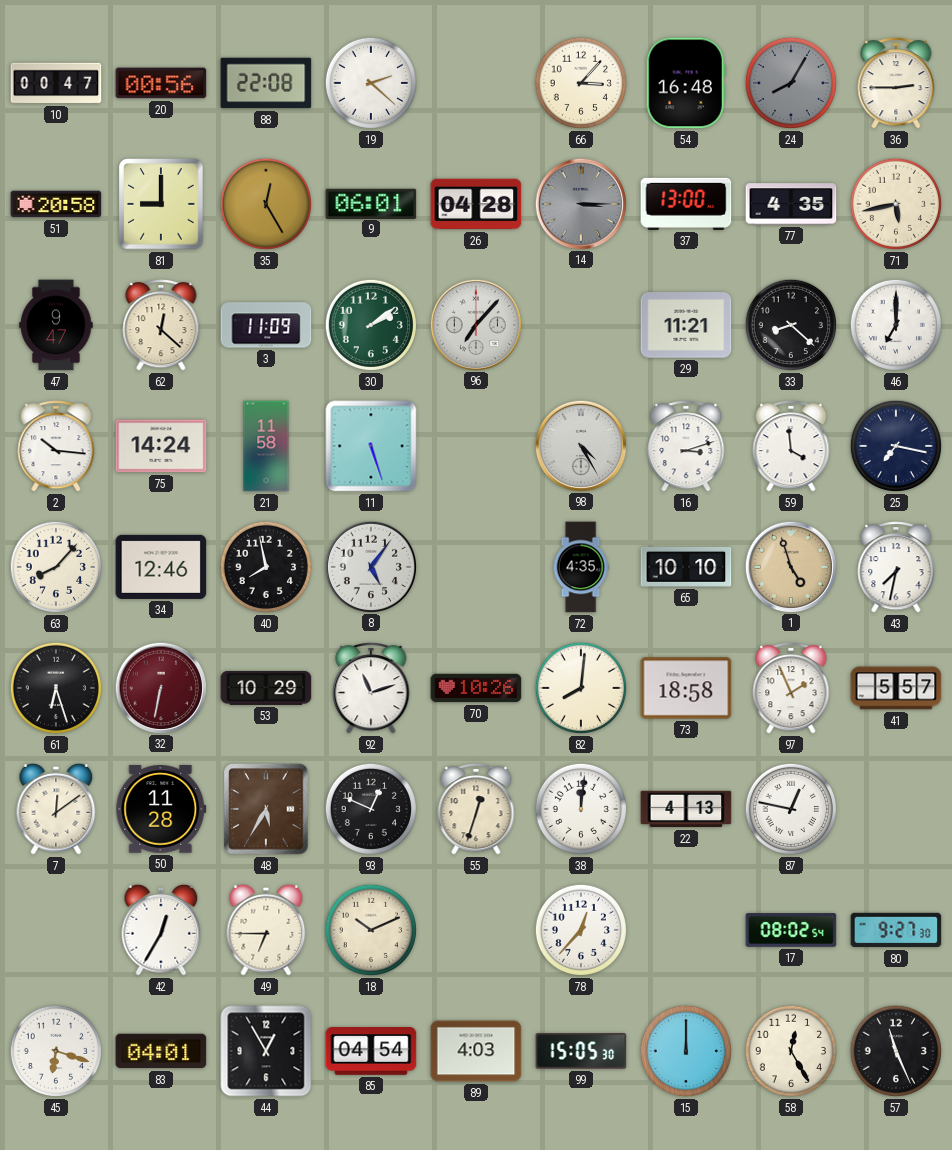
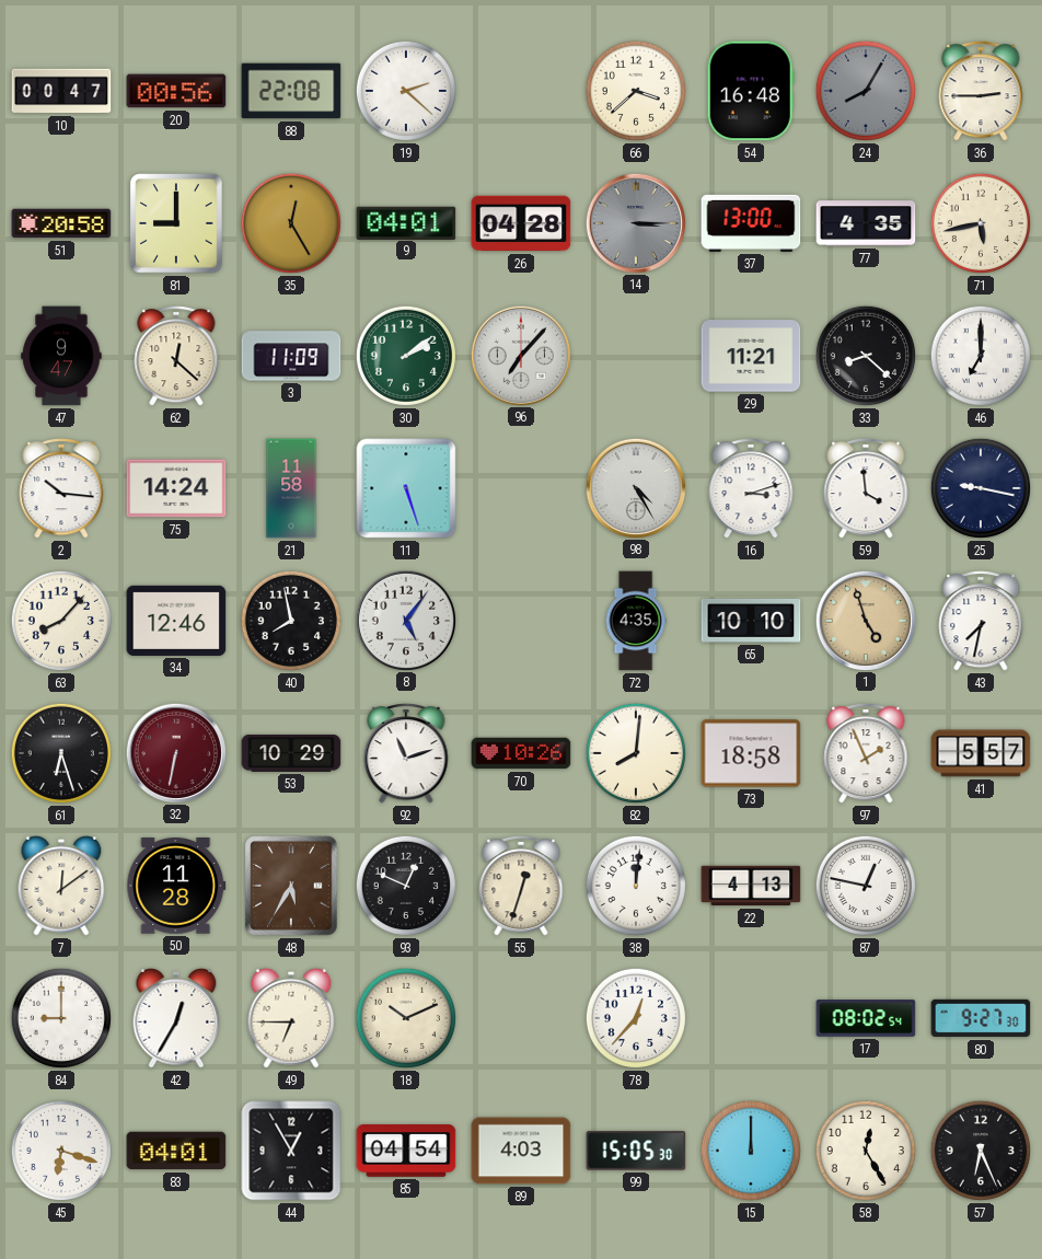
66: 3:07 -> 3:38
9: 06:01 -> 04:01
25: 7:17 -> 9:17
84: none -> 9:00
57: 11:26 -> 6:26
